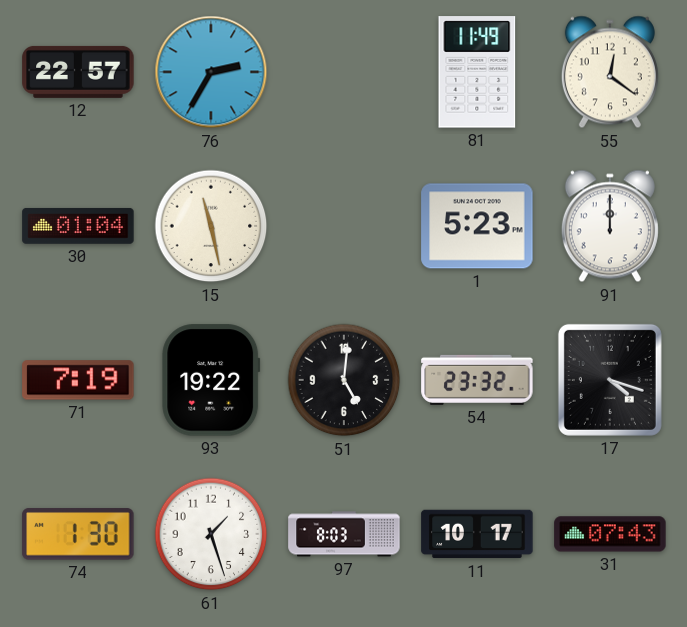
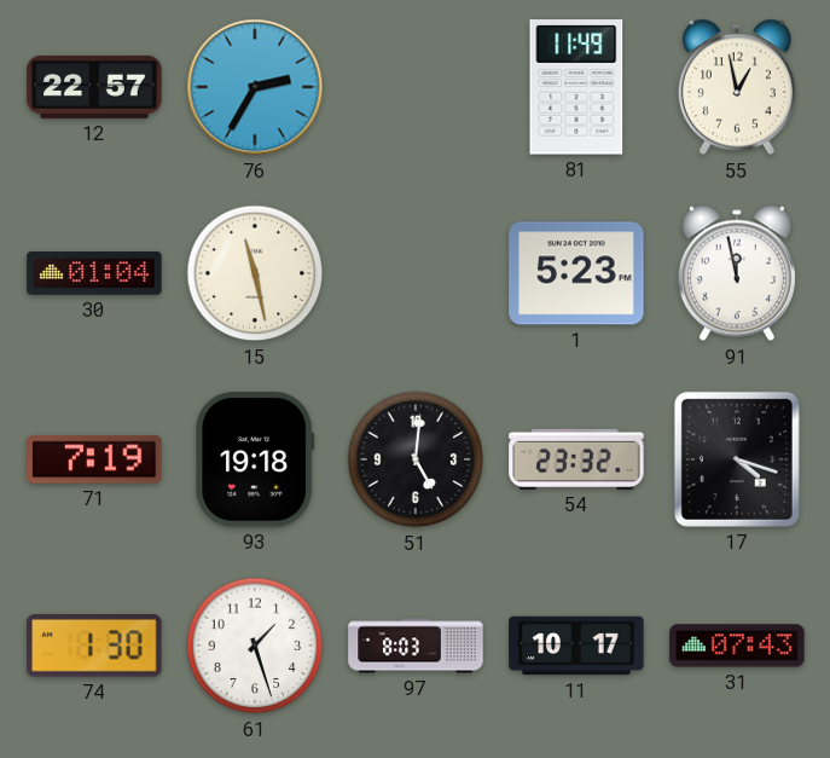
55: 12:21 -> 12:58
91: 12:00 -> 11:58
93: 19:22 -> 19:18
